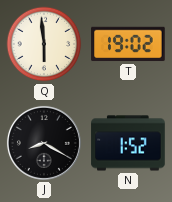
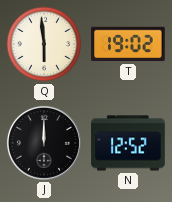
J: 8:20 -> 12:00
N: 1:52 -> 12:52
